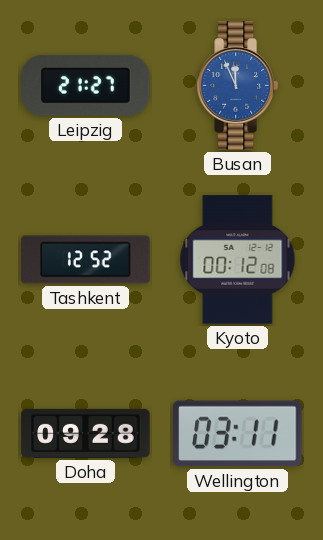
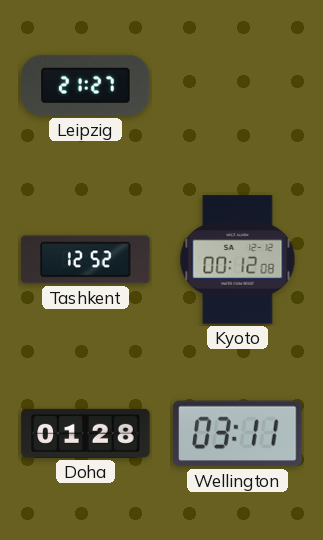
Busan: 11:56 -> none
Doha: 09:28 -> 01:28
